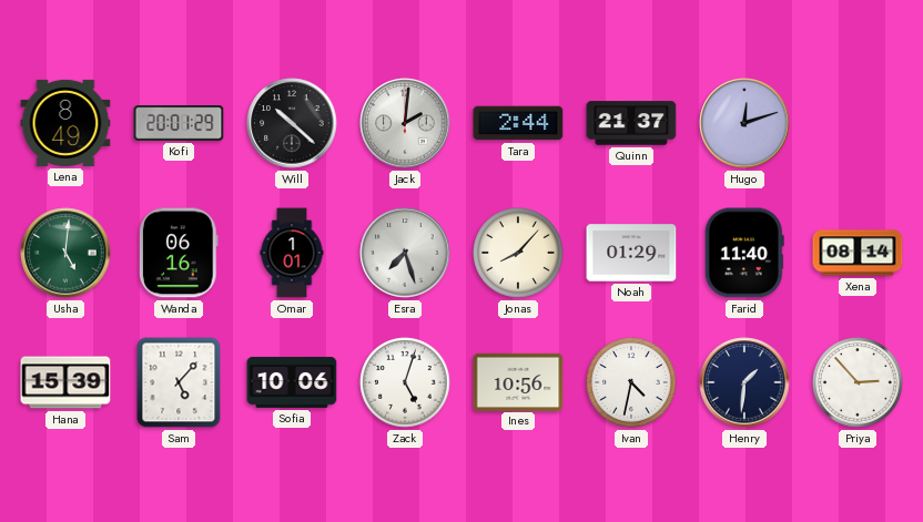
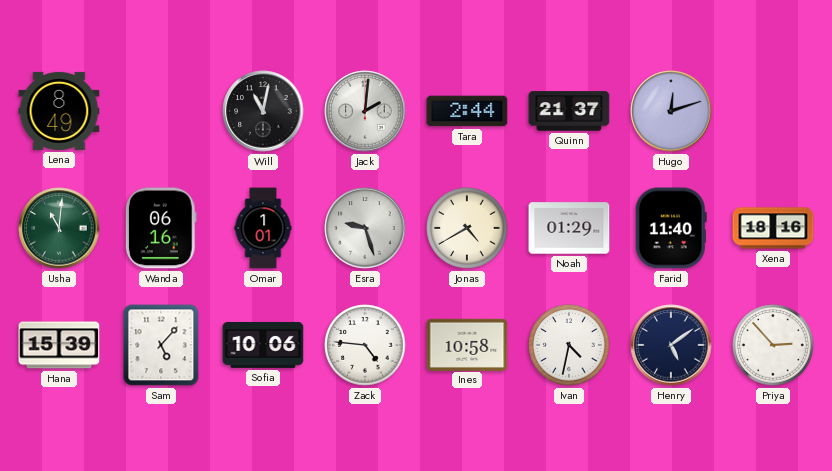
Kofi: 20:01 -> none
Will: 10:22 -> 11:02
Usha: 5:01 -> 11:01
Esra: 7:27 -> 9:27
Jonas: 8:07 -> 4:40
Xena: 08:14 -> 18:16
Zack: 5:03 -> 4:46
Ines: 10:56 -> 10:58
Henry: 1:31 -> 5:09
